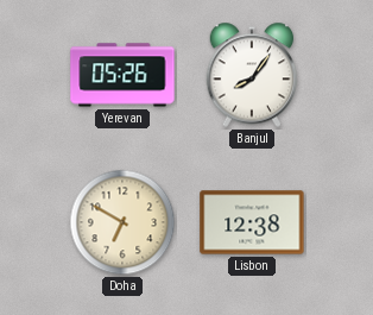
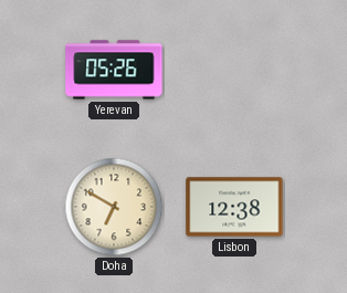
Banjul: 8:06 -> none
